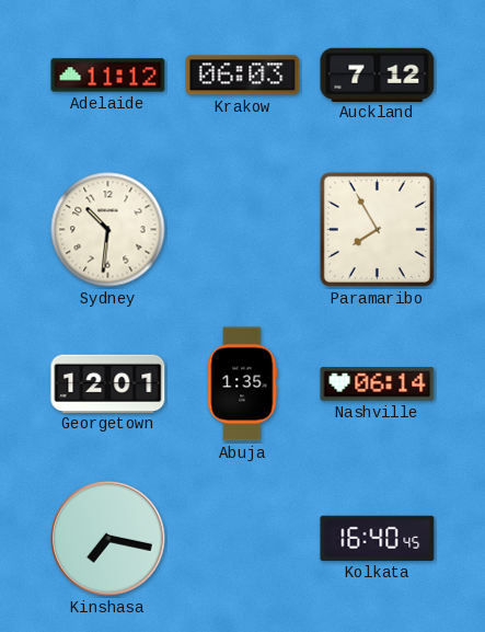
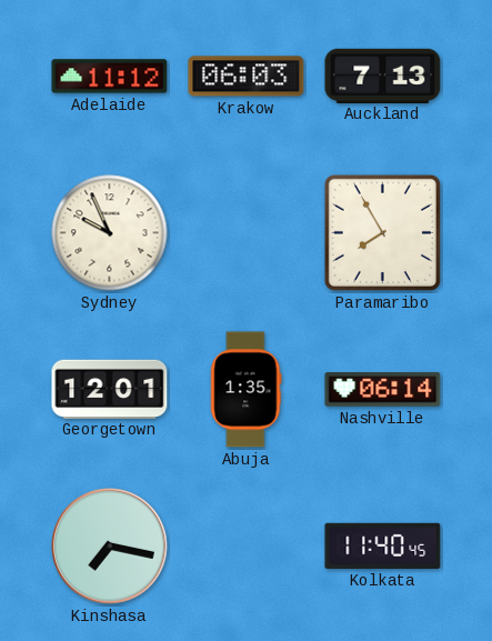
Auckland: 7:12 -> 7:13
Sydney: 10:31 -> 9:56
Kolkata: 16:40 -> 11:40
